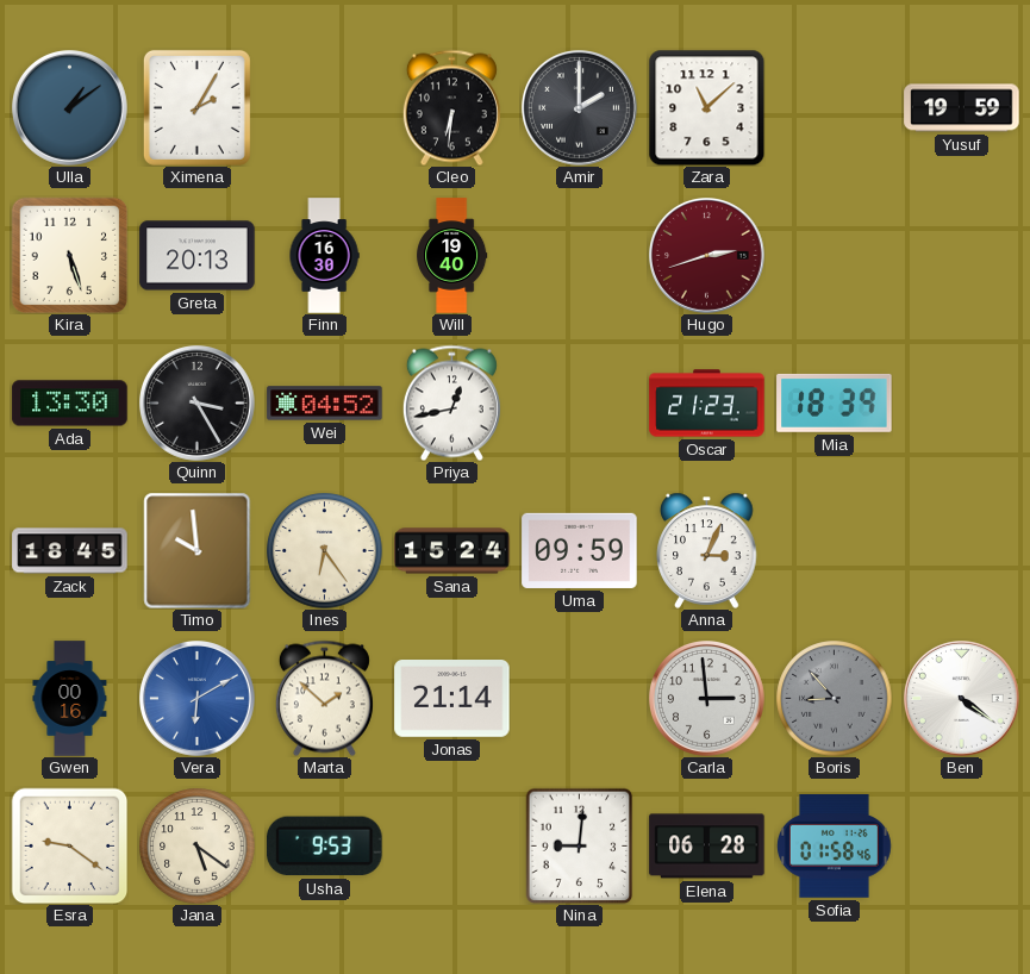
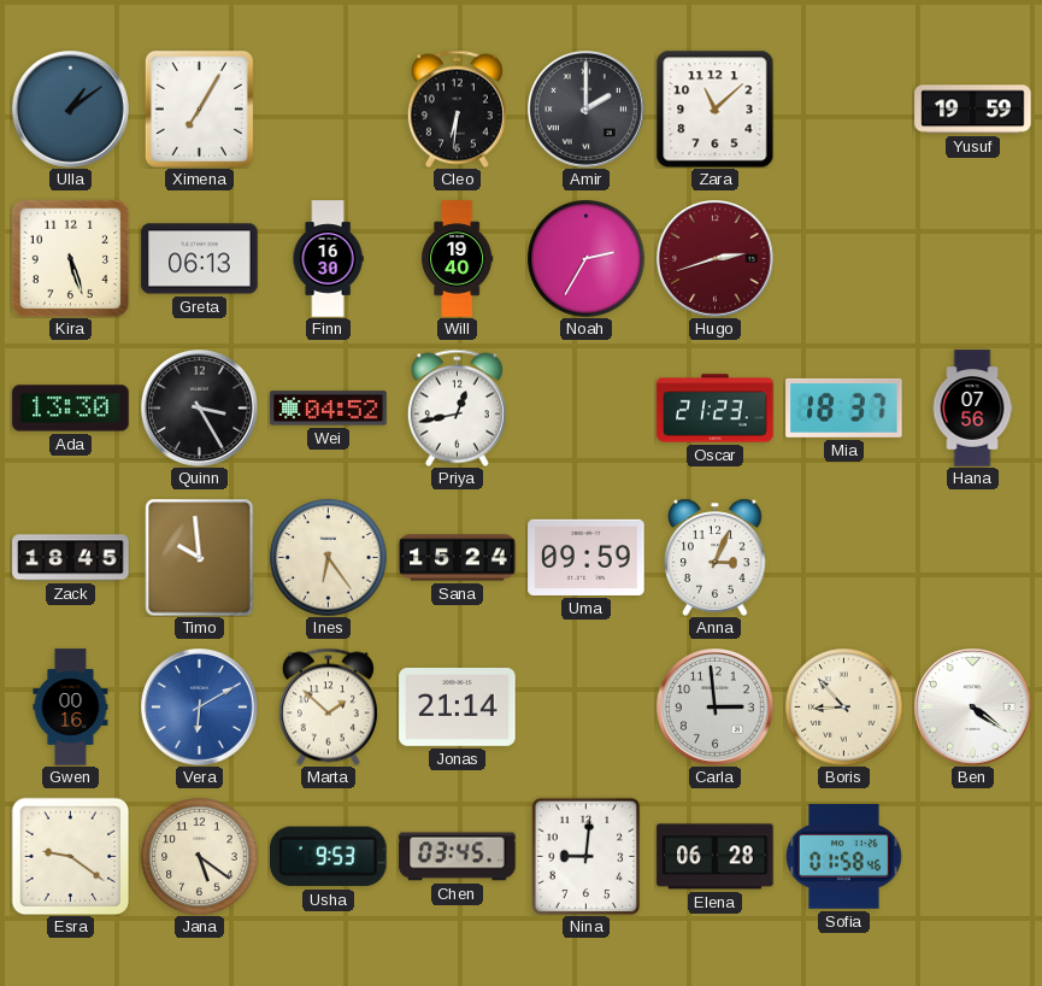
Ximena: 2:05 -> 7:05
Greta: 20:13 -> 06:13
Noah: none -> 2:35
Mia: 18:39 -> 18:37
Hana: none -> 07:56
Boris dial: grey -> cream
Chen: none -> 03:45
